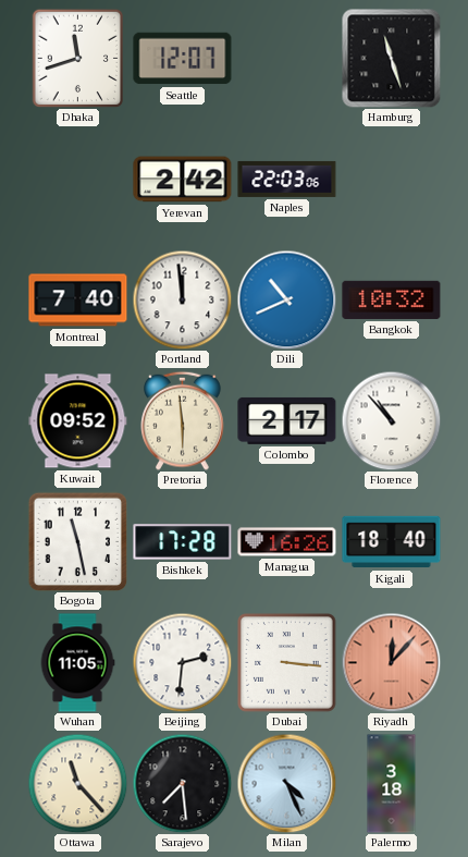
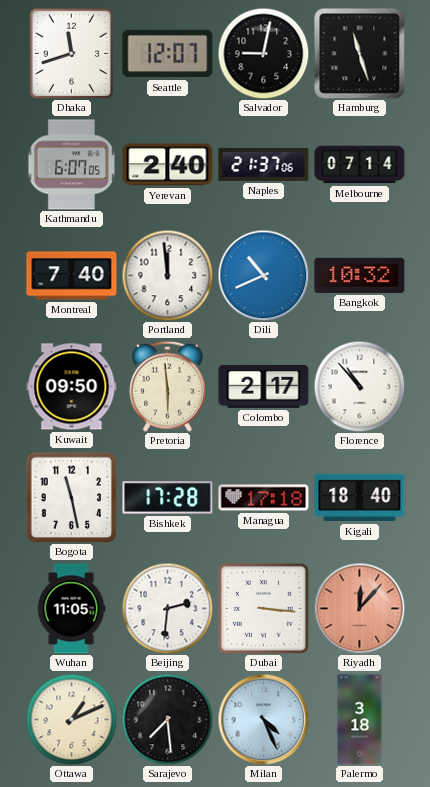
Salvador: none -> 9:02
Kathmandu: none -> 6:07
Yerevan: 2:42 -> 2:40
Naples: 22:03 -> 21:37
Melbourne: none -> 07:14
Kuwait: 09:52 -> 09:50
Managua: 16:26 -> 17:18
Ottawa: 11:23 -> 1:11
